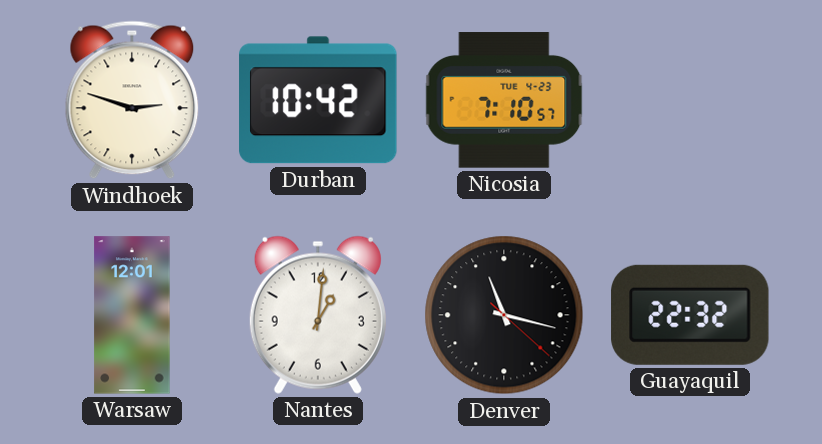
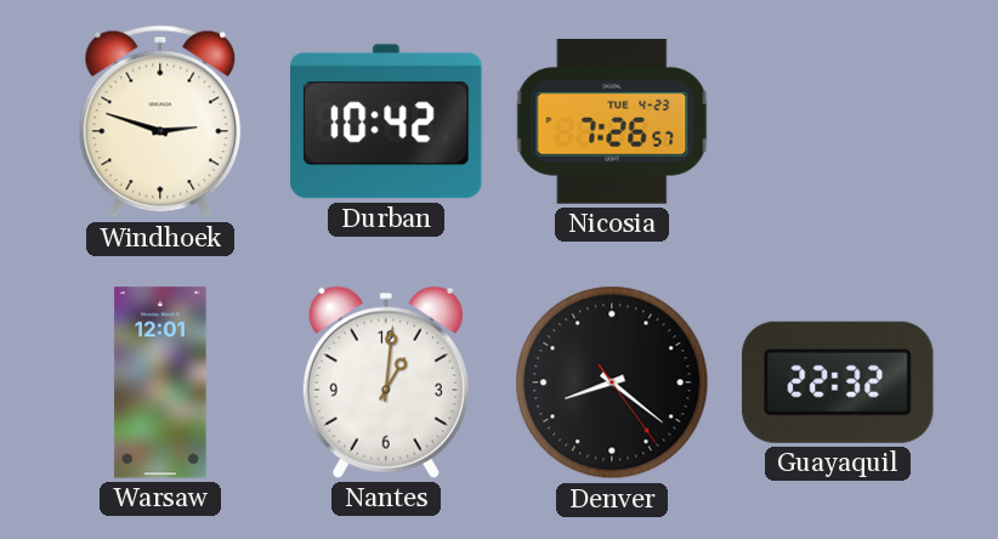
Nicosia: 7:10 -> 7:26
Denver: 11:17 -> 8:21
